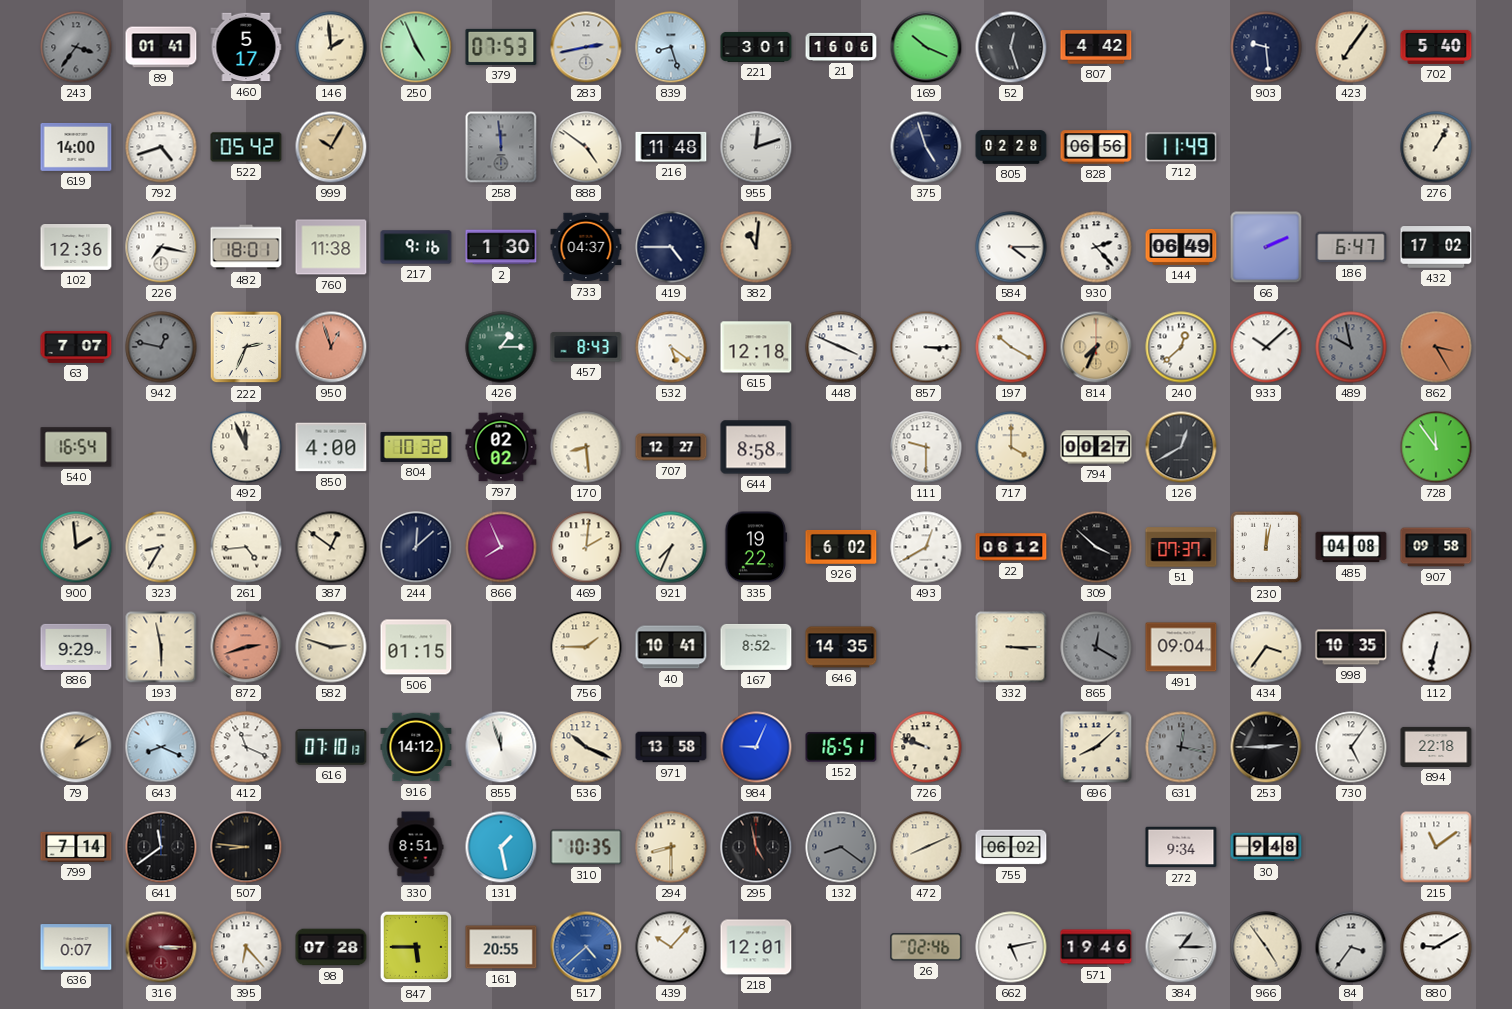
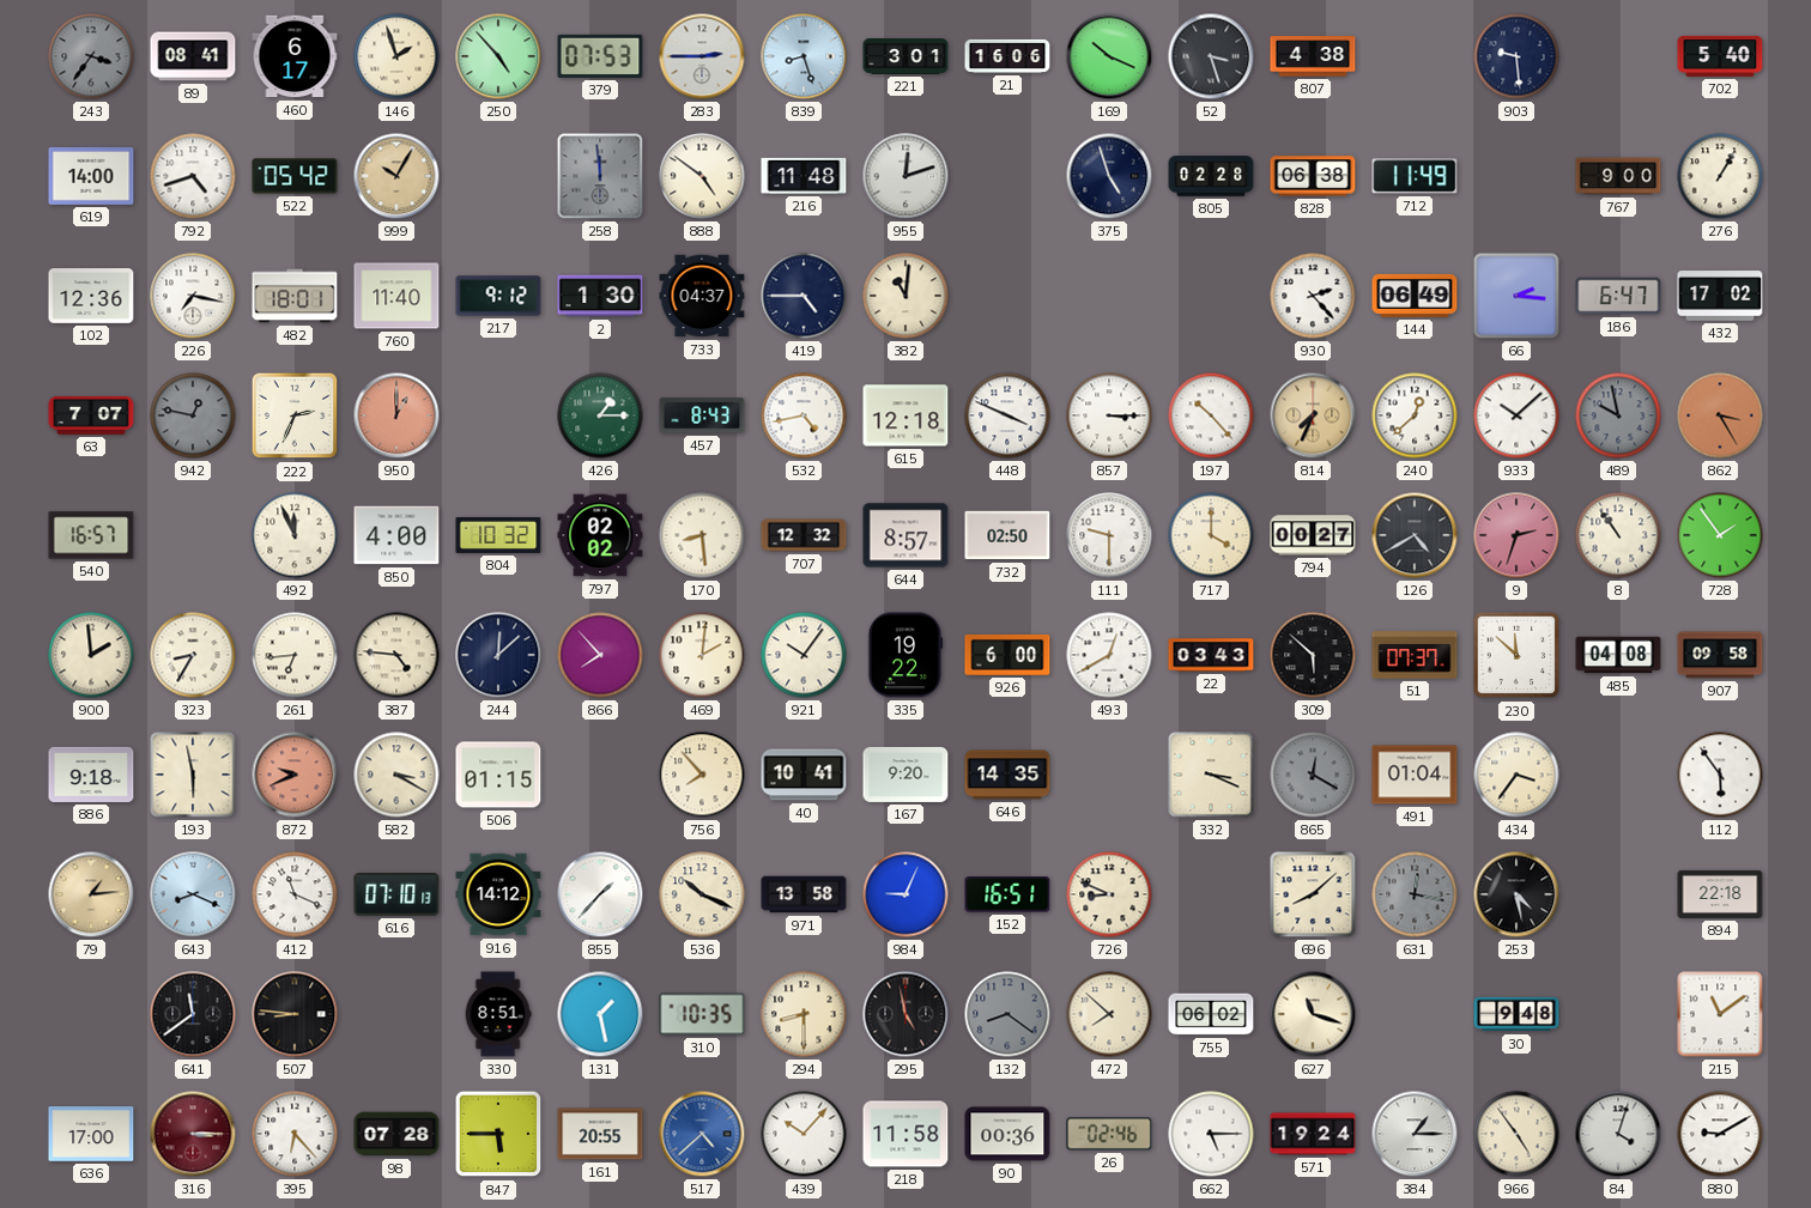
89: 01:41 -> 08:41
460: 5:17 -> 6:17
146: 1:59 -> 1:57
250: 4:56 -> 4:53
283: 2:43 -> 2:45
52: 12:27 -> 3:27
807: 4:42 -> 4:38
423: 7:06 -> none
828: 06:56 -> 06:38
767: none -> 9:00
760: 11:38 -> 11:40
217: 9:16 -> 9:12
584: 4:15 -> none
66: 2:11 -> 2:16
950: 12:57 -> 1:00
532: 5:21 -> 4:43
197: 10:20 -> 10:23
540: 16:54 -> 16:57
707: 12:27 -> 12:32
644: 8:58 -> 8:57
732: none -> 02:50
126: 12:40 -> 4:40
9: none -> 2:33
8: none -> 10:54
728: 11:54 -> 1:54
261: 4:44 -> 6:44
387: 12:51 -> 4:46
866: 7:56 -> 7:53
921: 7:34 -> 10:06
926: 6:02 -> 6:00
22: 06:12 -> 03:43
309: 3:52 -> 5:52
230: 12:02 -> 11:52
886: 9:29 -> 9:18
872: 2:42 -> 9:41
582: 2:48 -> 3:20
756: 1:45 -> 7:53
167: 8:52 -> 9:20
332: 3:15 -> 3:19
491: 09:04 -> 01:04
998: 10:35 -> none
112: 6:32 -> 5:54
79: 1:10 -> 1:14
855: 11:57 -> 1:37
726: 9:48 -> 8:49
253: 2:45 -> 4:28
730: 5:06 -> none
799: 7:14 -> none
472: 8:11 -> 7:52
627: none -> 11:18
272: 9:34 -> none
636: 0:07 -> 17:00
218: 12:01 -> 11:58
90: none -> 00:36
662: 5:13 -> 5:15
571: 19:46 -> 19:24
84: 3:36 -> 4:03
